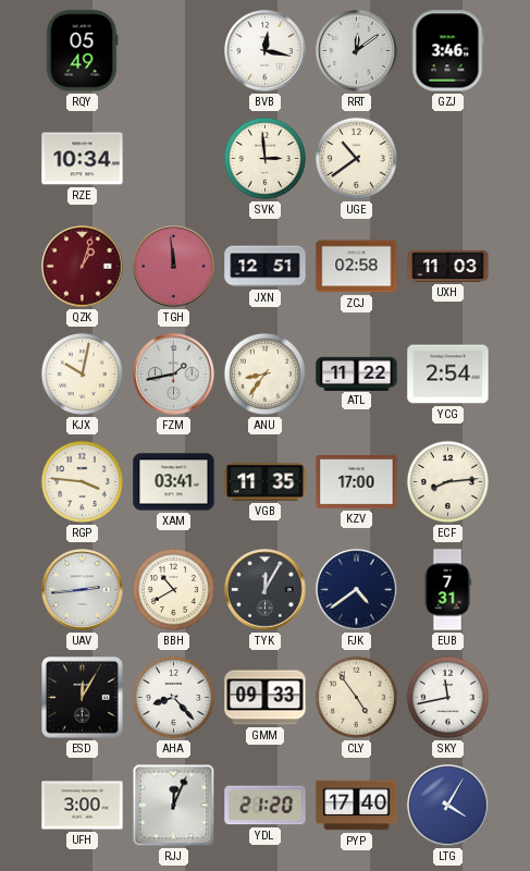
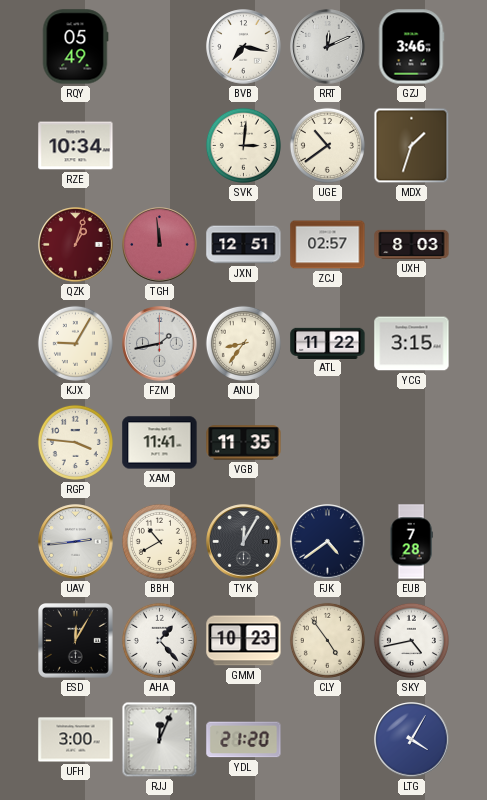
BVB: 12:17 -> 7:17
RRT: 12:09 -> 12:11
SVK: 2:59 -> 3:01
MDX: none -> 1:33
ZCJ: 02:58 -> 02:57
UXH: 11:03 -> 8:03
KJX: 10:02 -> 9:05
YCG: 2:54 -> 3:15
XAM: 03:41 -> 11:41
KZV: 17:00 -> none
ECF: 8:14 -> none
EUB: 7:31 -> 7:28
AHA: 8:23 -> 1:23
GMM: 09:33 -> 10:23
SKY: 11:43 -> 4:43
PYP: 17:40 -> none
